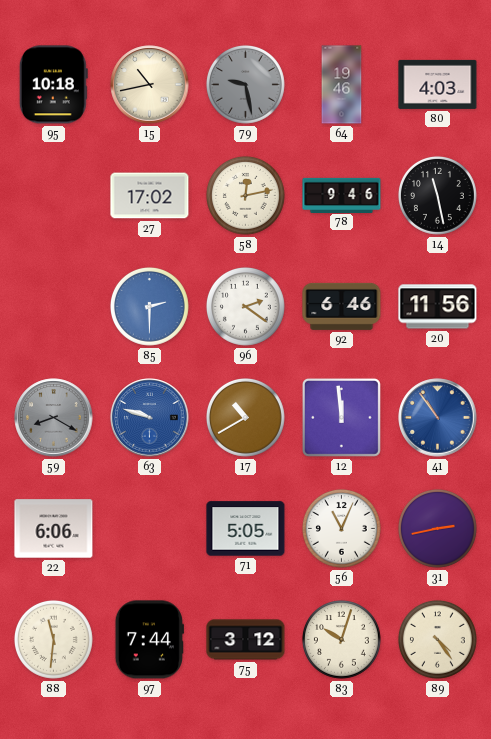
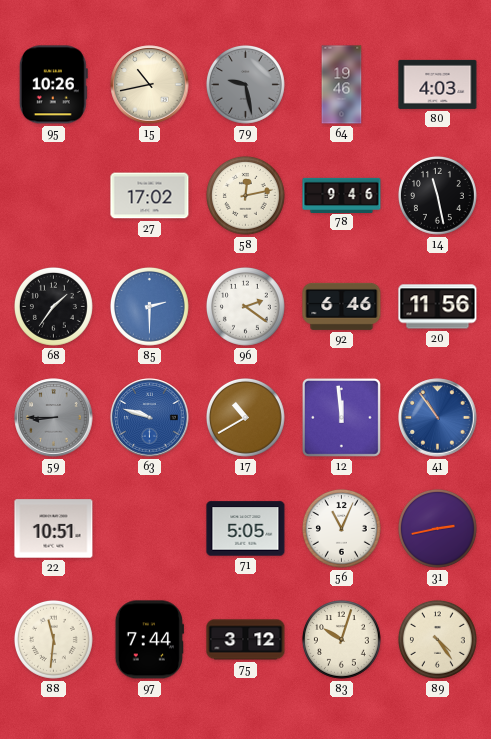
95: 10:18 -> 10:26
68: none -> 1:36
59: 8:20 -> 8:45
22: 6:06 -> 10:51
